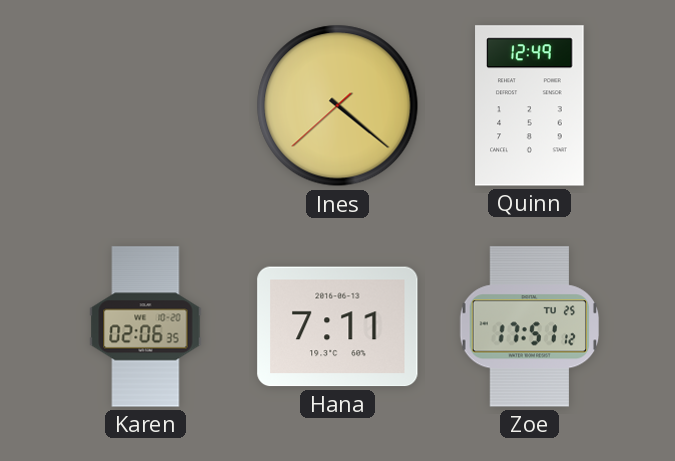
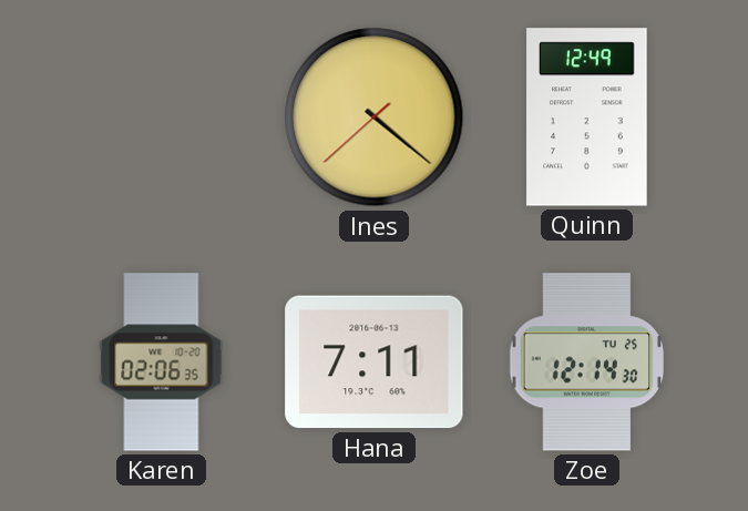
Zoe: 17:51 -> 12:14
